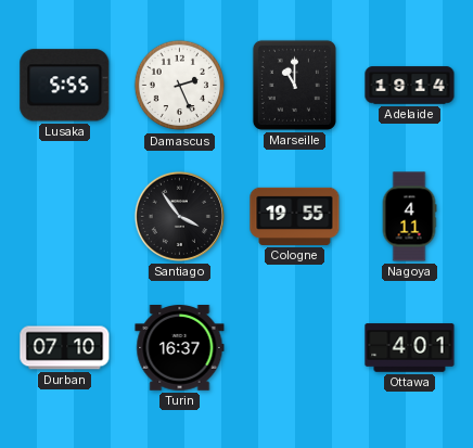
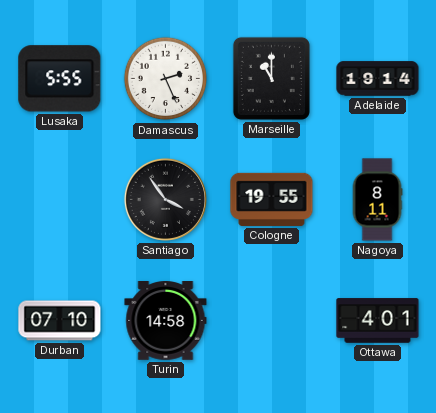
Nagoya: 4:11 -> 8:11
Turin: 16:37 -> 14:58
